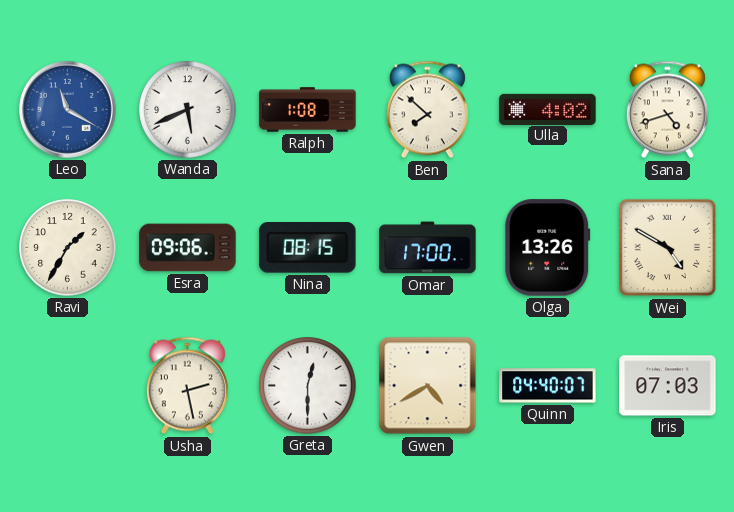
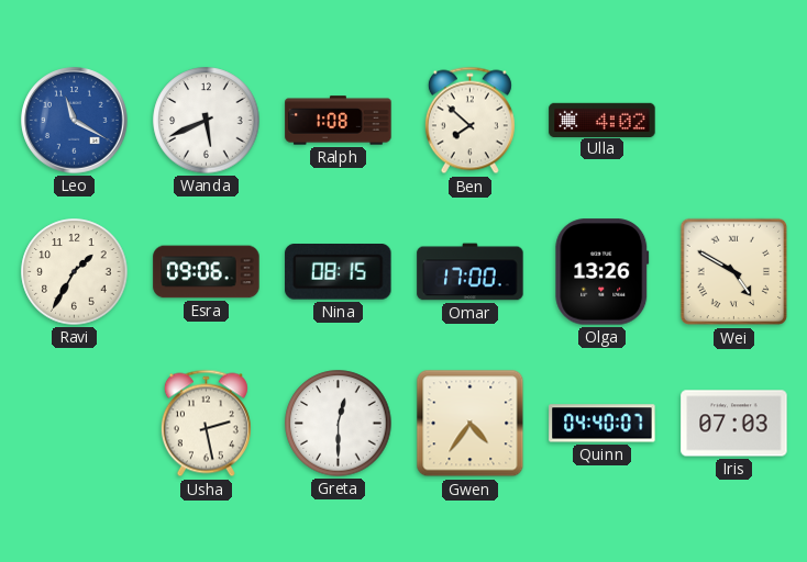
Sana: 4:42 -> none
Gwen: 4:40 -> 4:36
